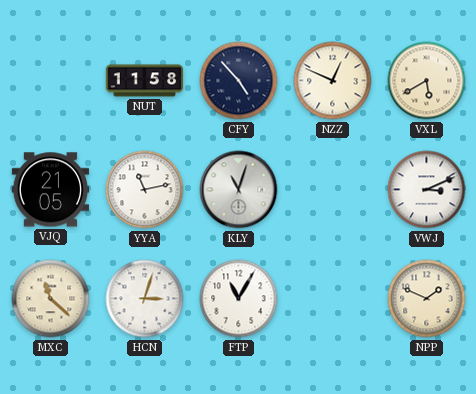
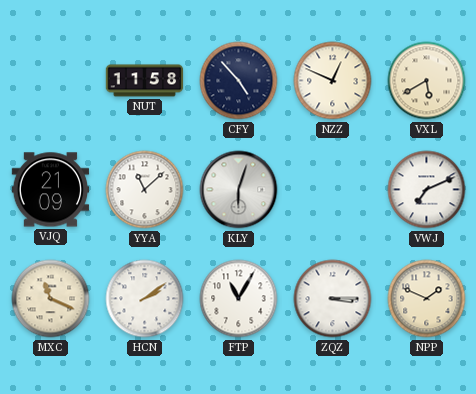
VJQ: 21:05 -> 21:09
YYA: 11:13 -> 11:08
KLY: 11:03 -> 6:03
VWJ: 3:11 -> 7:11
MXC: 11:22 -> 11:19
HCN: 3:03 -> 2:09
ZQZ: none -> 3:15
